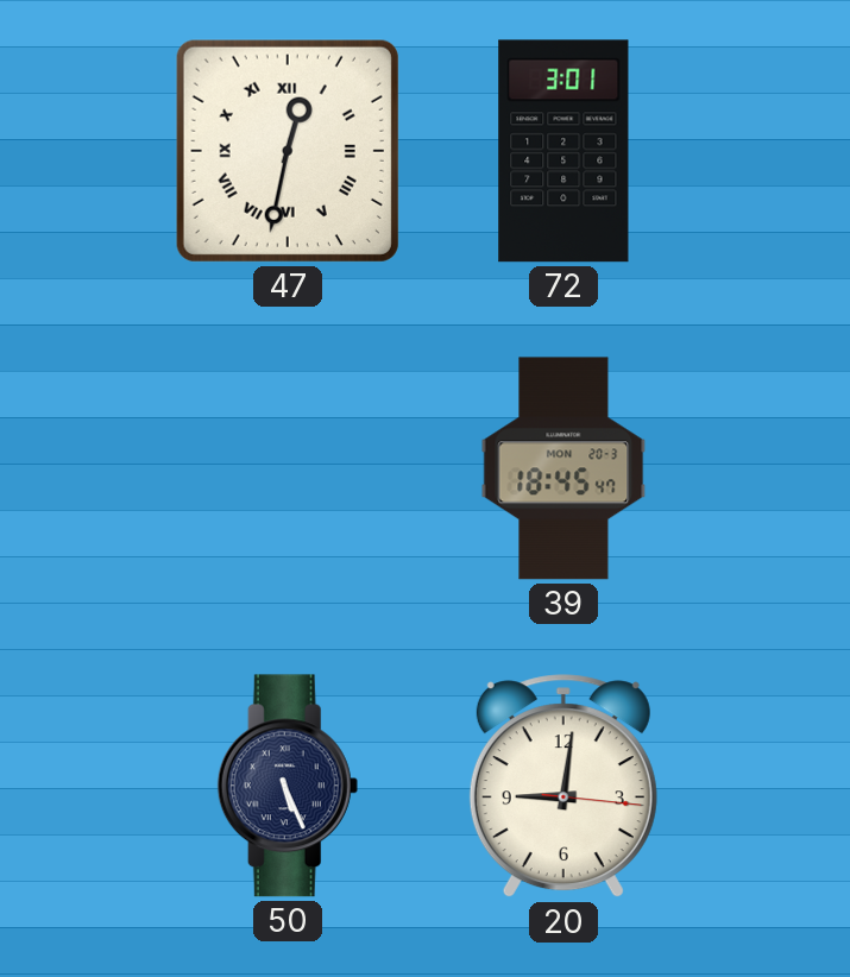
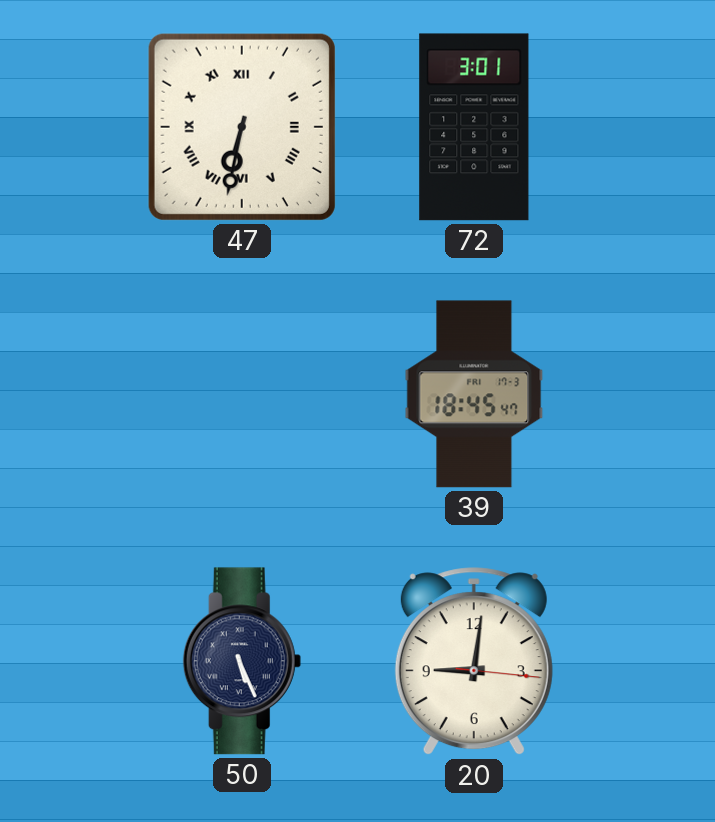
47: 12:32 -> 6:32
39 date: MON 20-3 -> FRI 17-3
